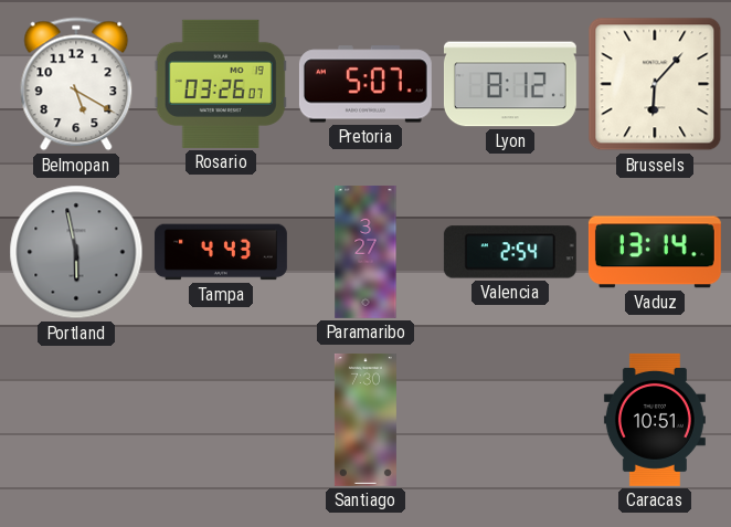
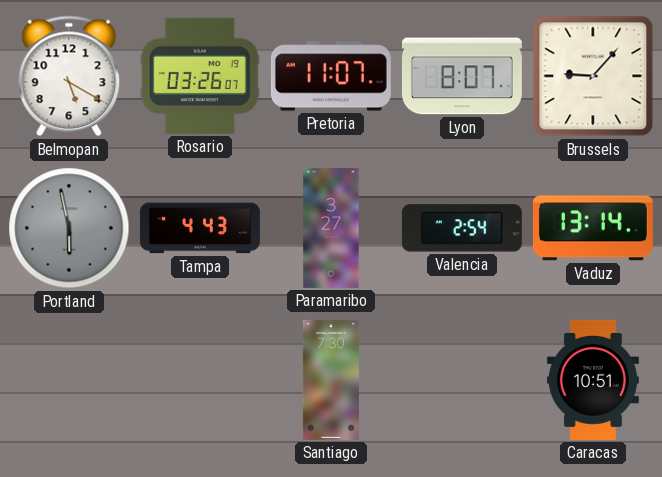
Pretoria: 5:07 -> 11:07
Lyon: 8:12 -> 8:07
Brussels: 6:07 -> 9:07
